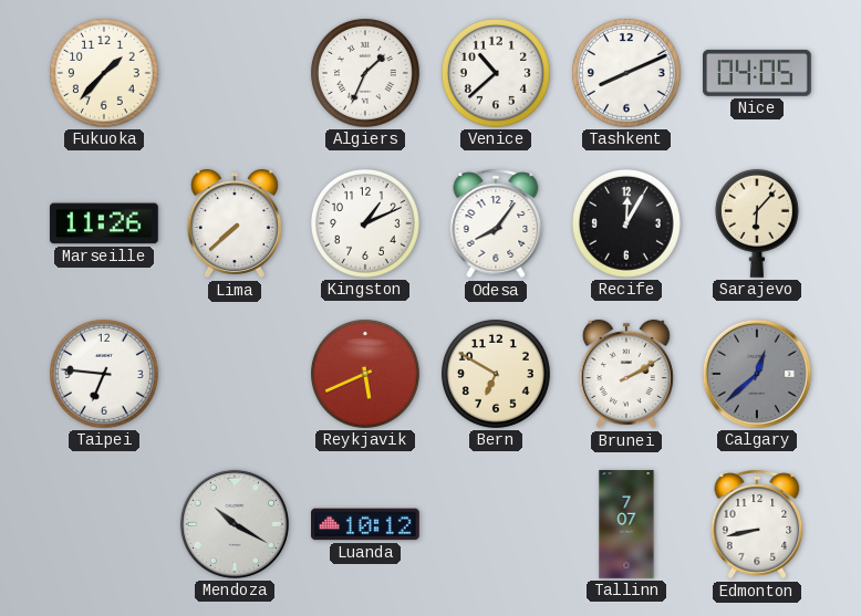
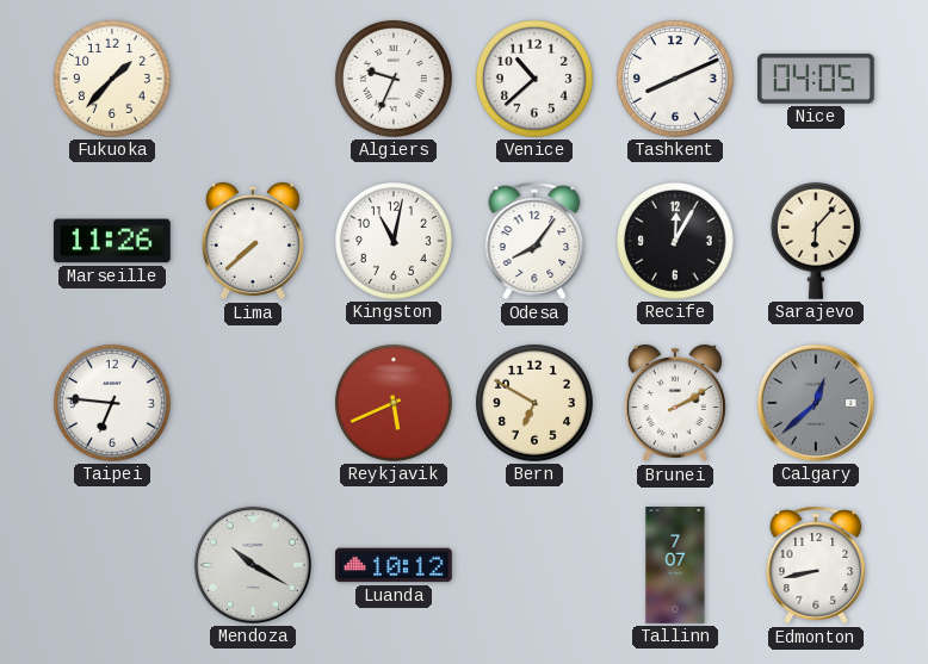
Algiers: 1:34 -> 9:34
Kingston: 1:11 -> 11:02
